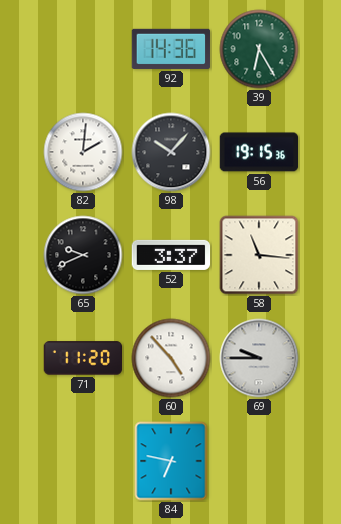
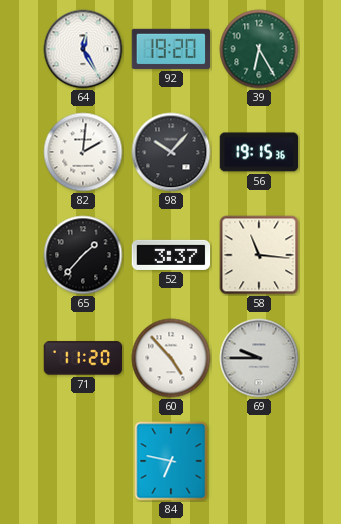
64: none -> 12:25
92: 14:36 -> 19:20
65: 9:41 -> 1:37
